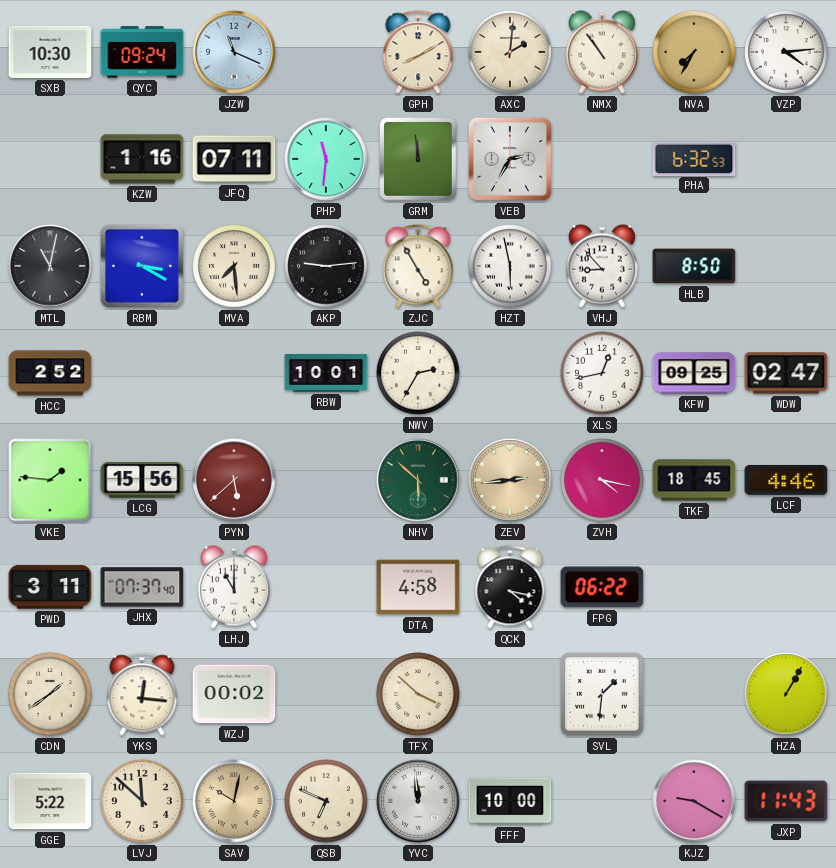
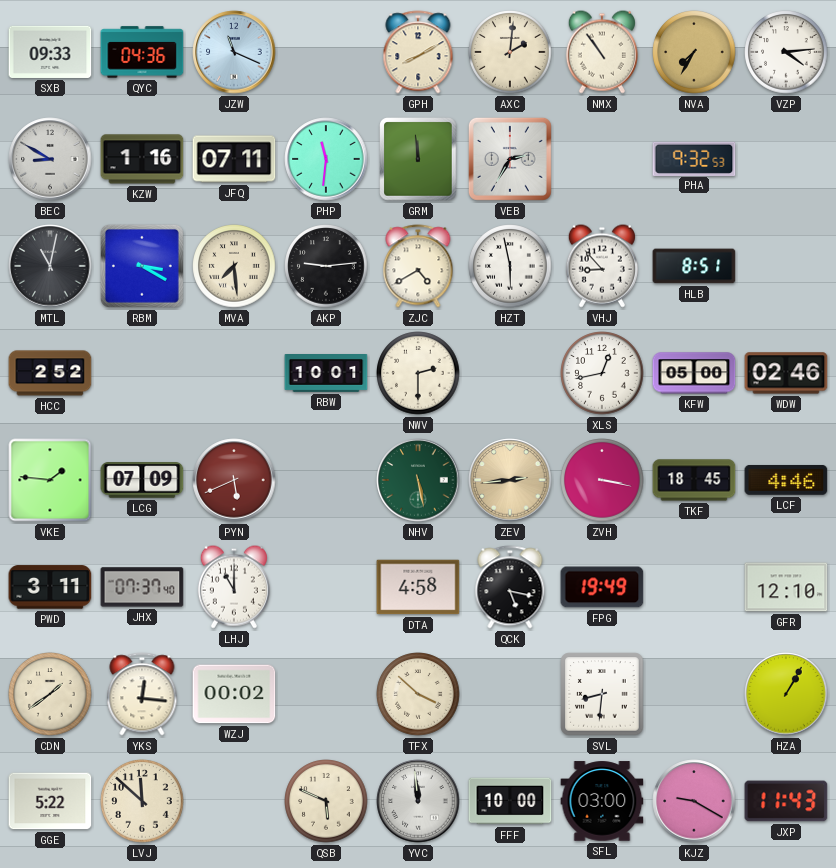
SXB: 10:30 -> 09:33
QYC: 09:24 -> 04:36
BEC: none -> 8:50
PHA: 6:32 -> 9:32
ZJC: 4:55 -> 4:40
HLB: 8:50 -> 8:51
NWV: 2:35 -> 2:30
KFW: 09:25 -> 05:00
WDW: 02:47 -> 02:46
LCG: 15:56 -> 07:09
PYN: 5:38 -> 5:41
NHV: 5:52 -> 5:28
ZVH: 4:17 -> 3:17
QCK: 4:17 -> 5:17
FPG: 06:22 -> 19:49
GFR: none -> 12:10
SVL: 1:31 -> 8:31
SAV: 10:02 -> none
QSB: 6:49 -> 5:49
SFL: none -> 03:00
